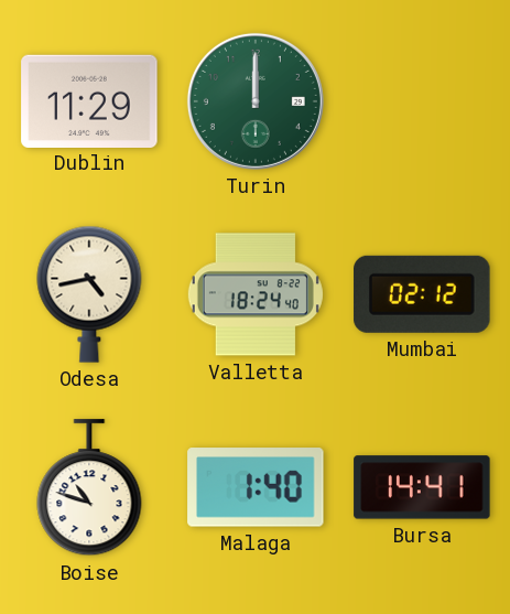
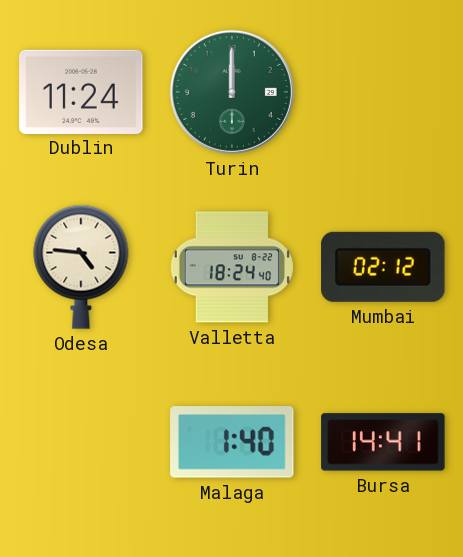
Dublin: 11:29 -> 11:24
Odesa: 4:43 -> 4:46
Boise: 10:48 -> none
